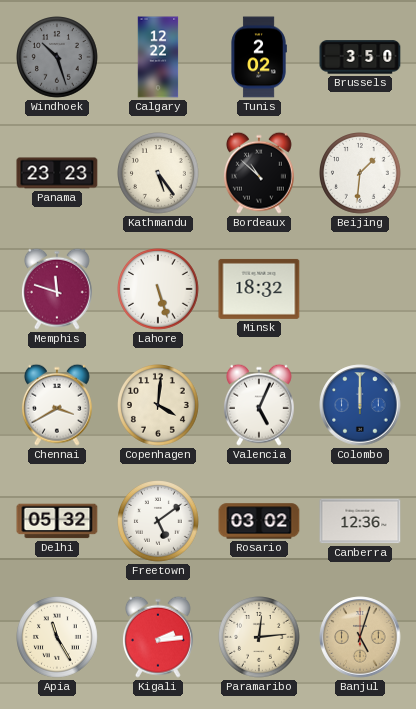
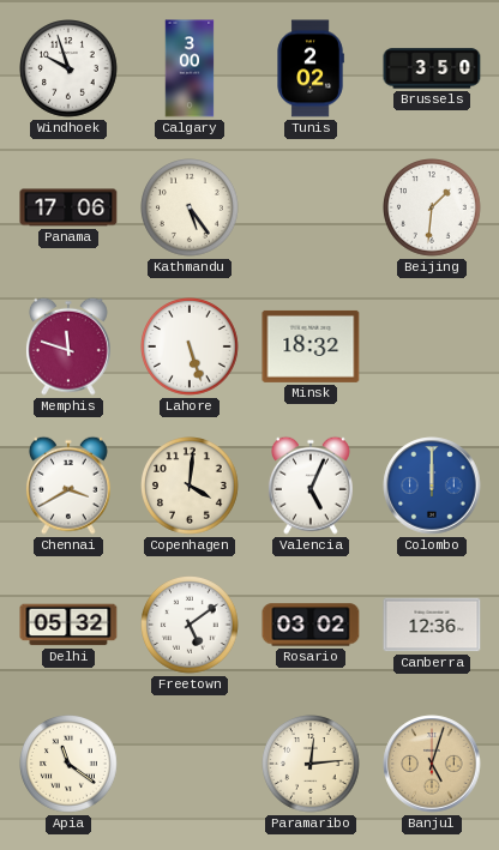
Windhoek: 10:27 -> 9:57
Windhoek dial: grey -> white
Calgary: 12:22 -> 3:00
Panama: 23:23 -> 17:06
Bordeaux: 10:52 -> none
Apia: 11:25 -> 11:21
Kigali: 2:14 -> none
